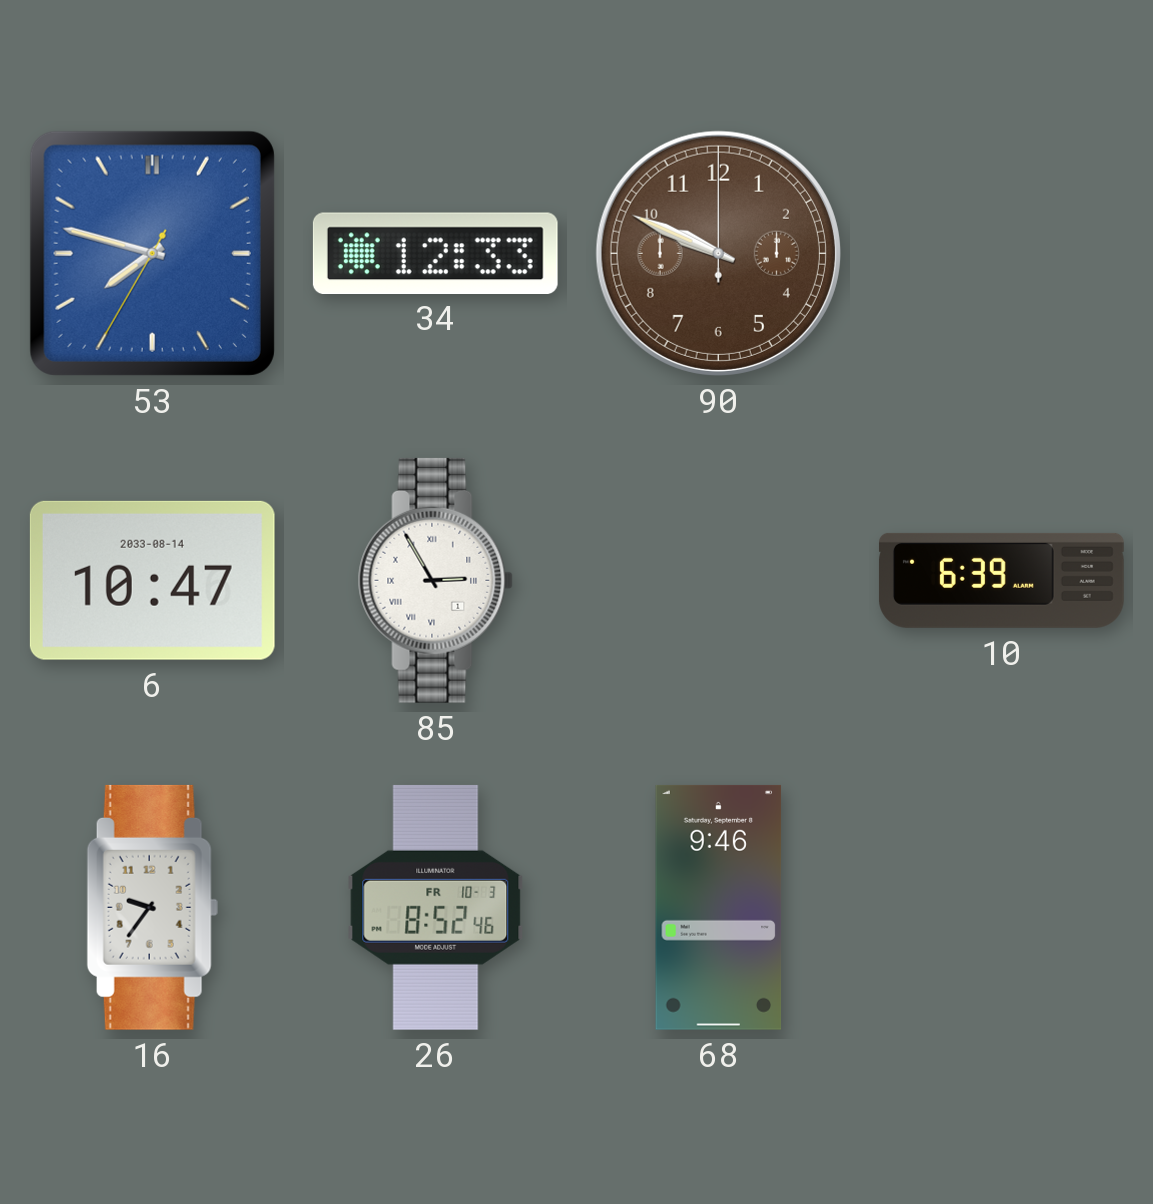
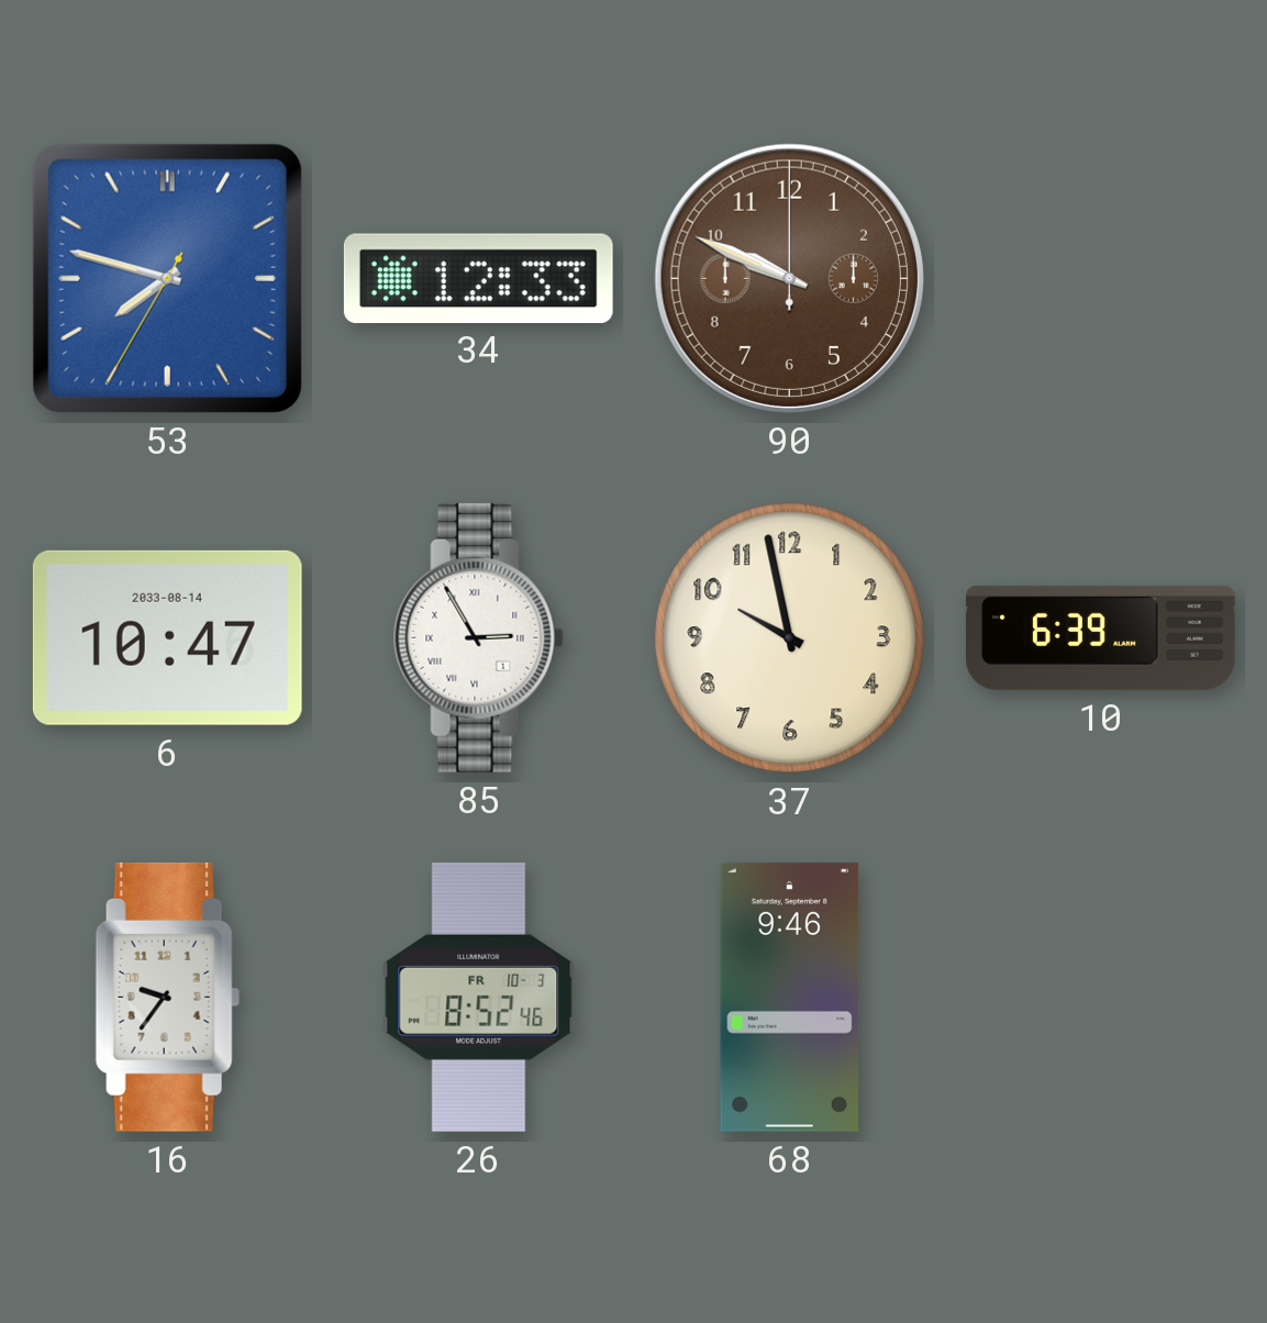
37: none -> 9:58
